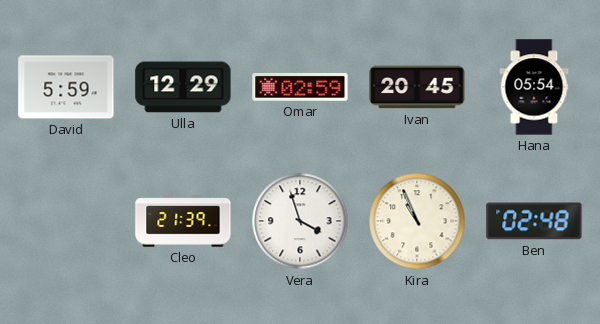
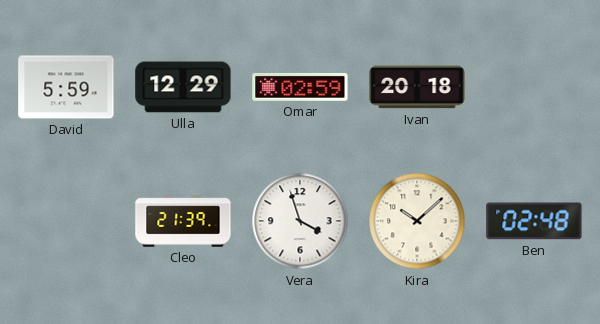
Ivan: 20:45 -> 20:18
Hana: 05:54 -> none
Kira: 10:56 -> 10:08
